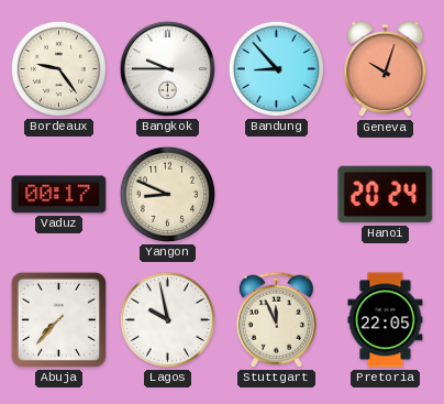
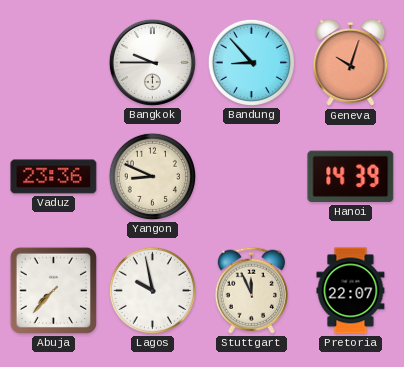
Bordeaux: 9:24 -> none
Vaduz: 00:17 -> 23:36
Hanoi: 20:24 -> 14:39
Pretoria: 22:05 -> 22:07
